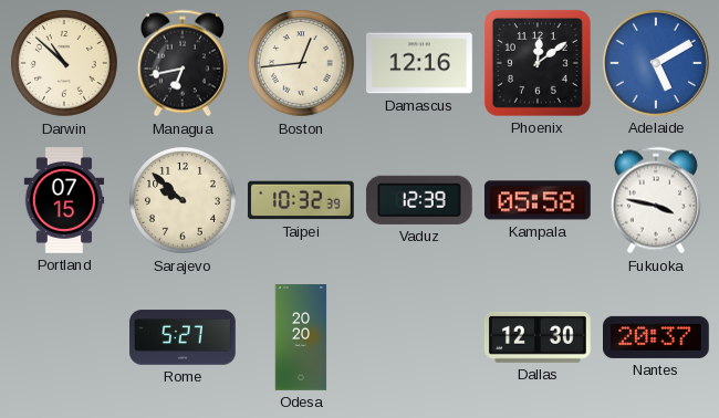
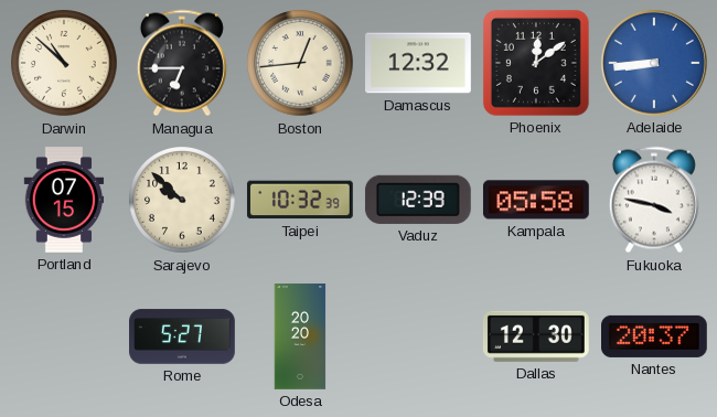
Managua: 6:43 -> 6:45
Damascus: 12:16 -> 12:32
Adelaide: 5:10 -> 8:44
